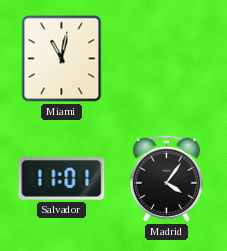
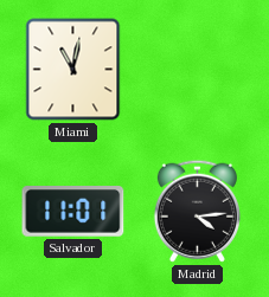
Madrid: 4:06 -> 4:14
